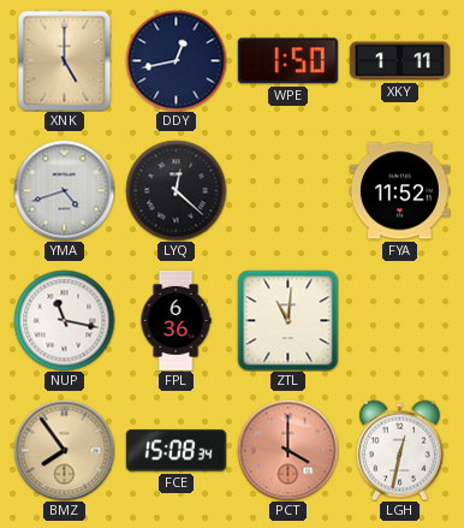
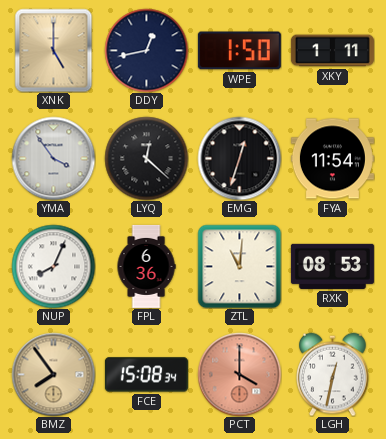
YMA: 4:42 -> 3:54
EMG: none -> 12:33
FYA: 11:52 -> 11:54
NUP: 11:17 -> 8:04
RXK: none -> 08:53
